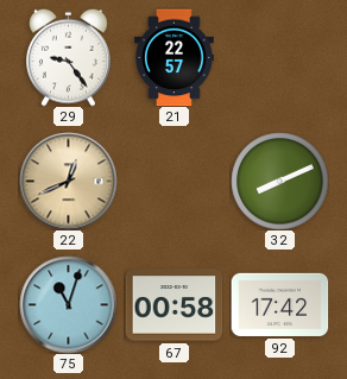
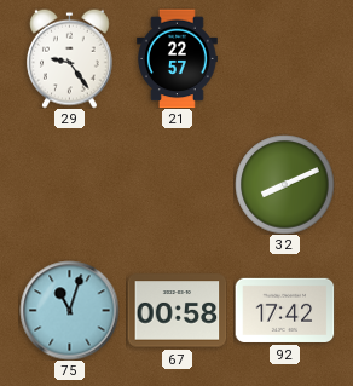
22: 12:41 -> none
